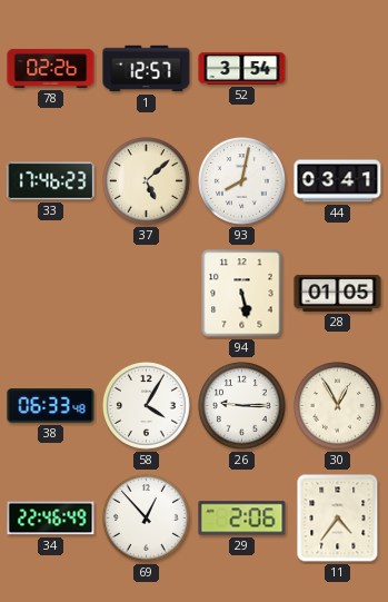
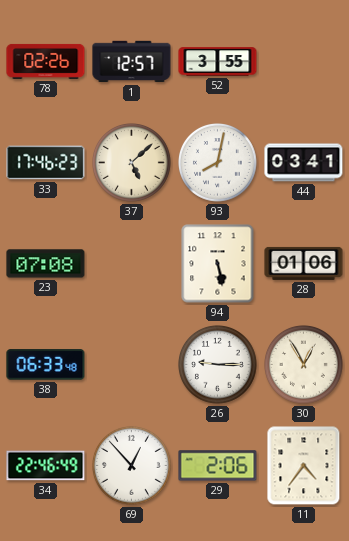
52: 3:54 -> 3:55
23: none -> 07:08
28: 01:05 -> 01:06
58: 4:05 -> none
